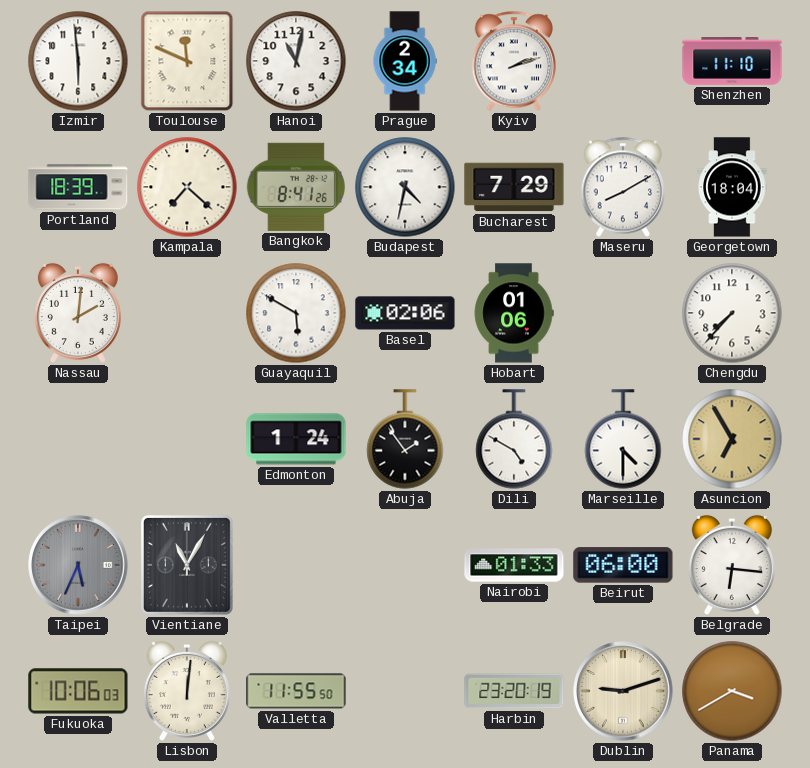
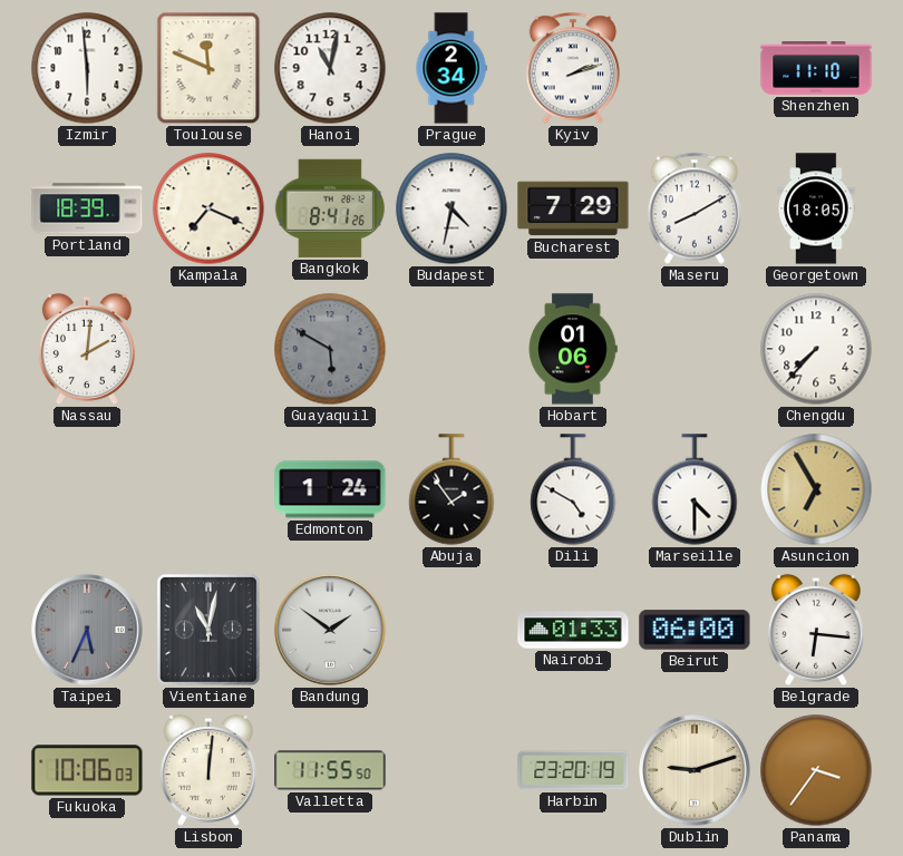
Kampala: 7:22 -> 7:19
Georgetown: 18:04 -> 18:05
Guayaquil dial: white -> grey
Basel: 02:06 -> none
Vientiane: 11:05 -> 11:02
Bandung: none -> 1:51
Panama: 3:40 -> 3:36
